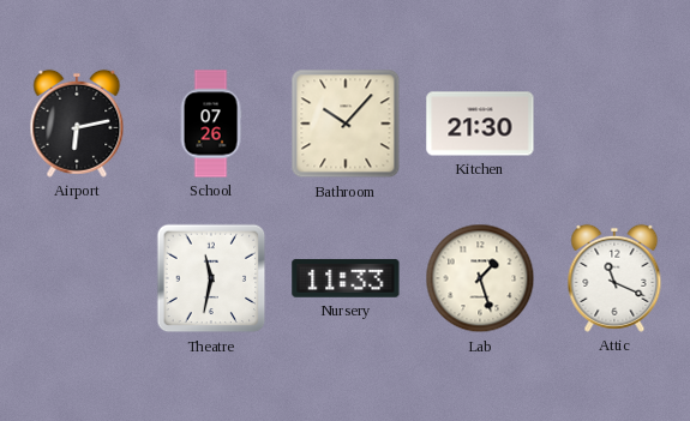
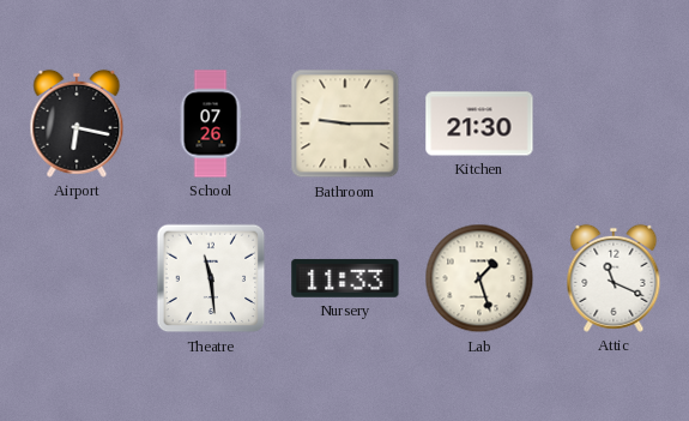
Airport: 6:13 -> 6:17
Bathroom: 10:07 -> 9:15
Theatre: 11:32 -> 11:29
